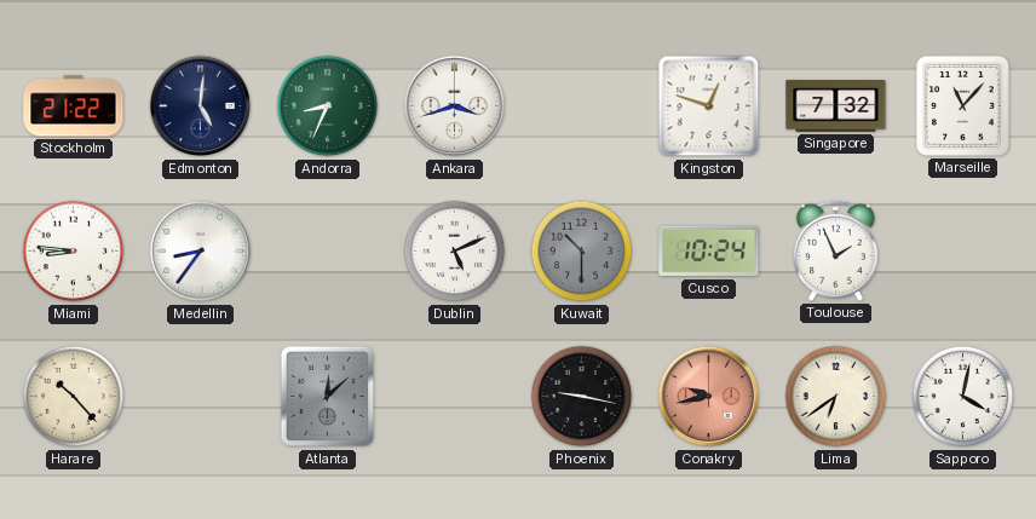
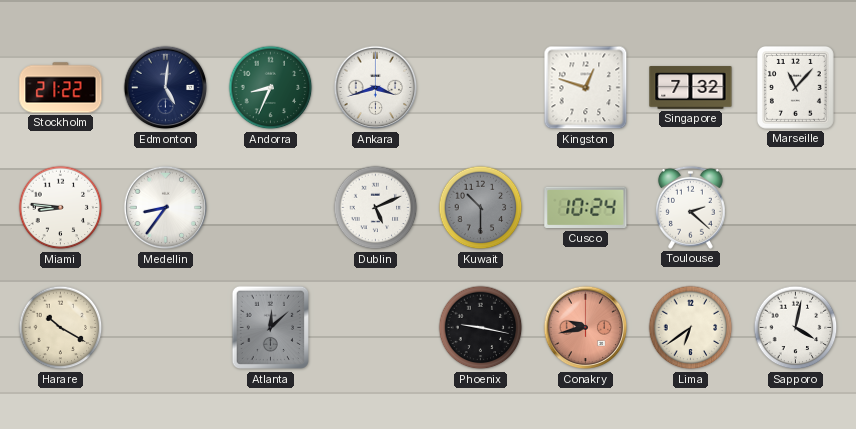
Toulouse: 1:56 -> 2:22
Harare: 10:23 -> 10:20
